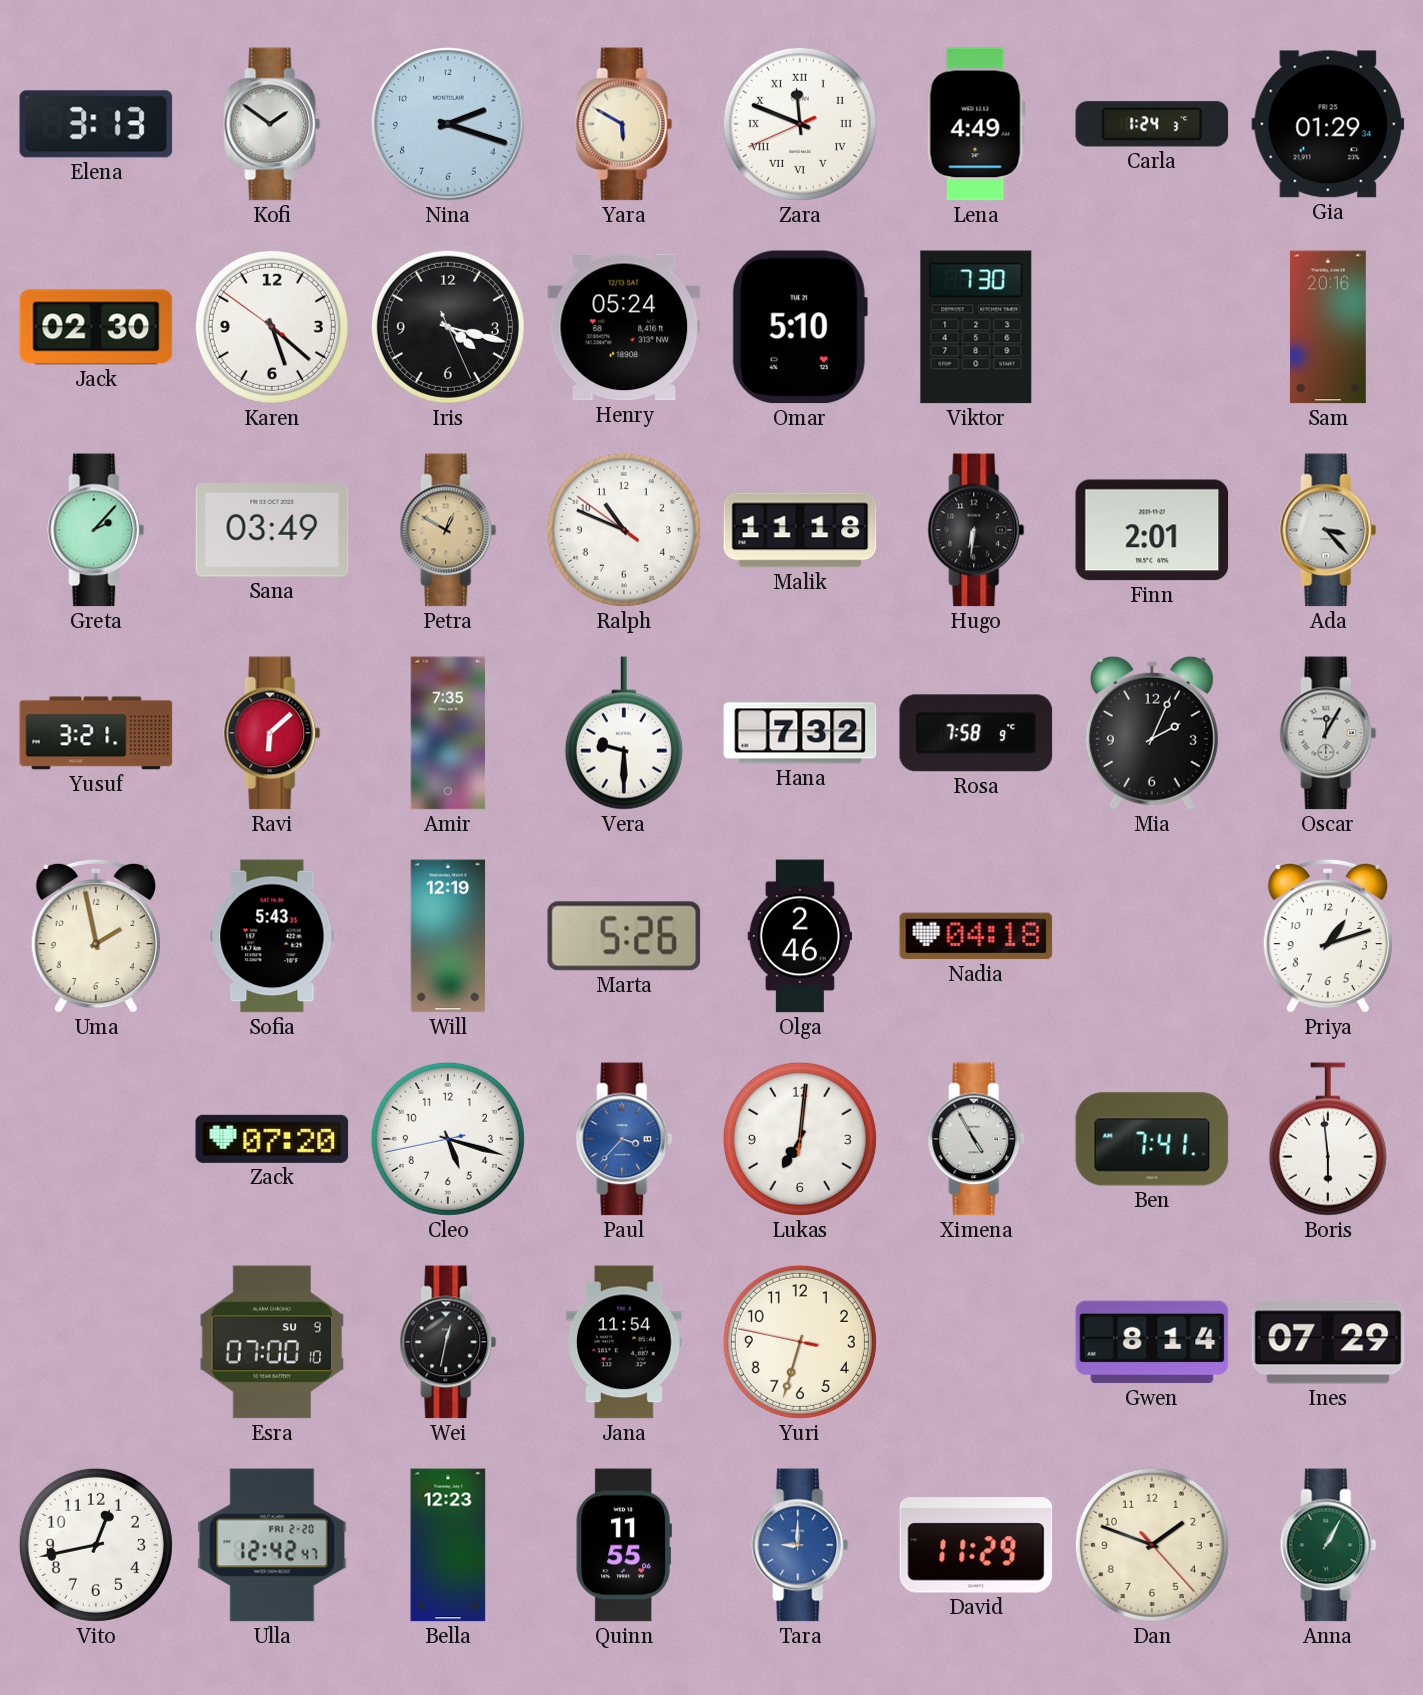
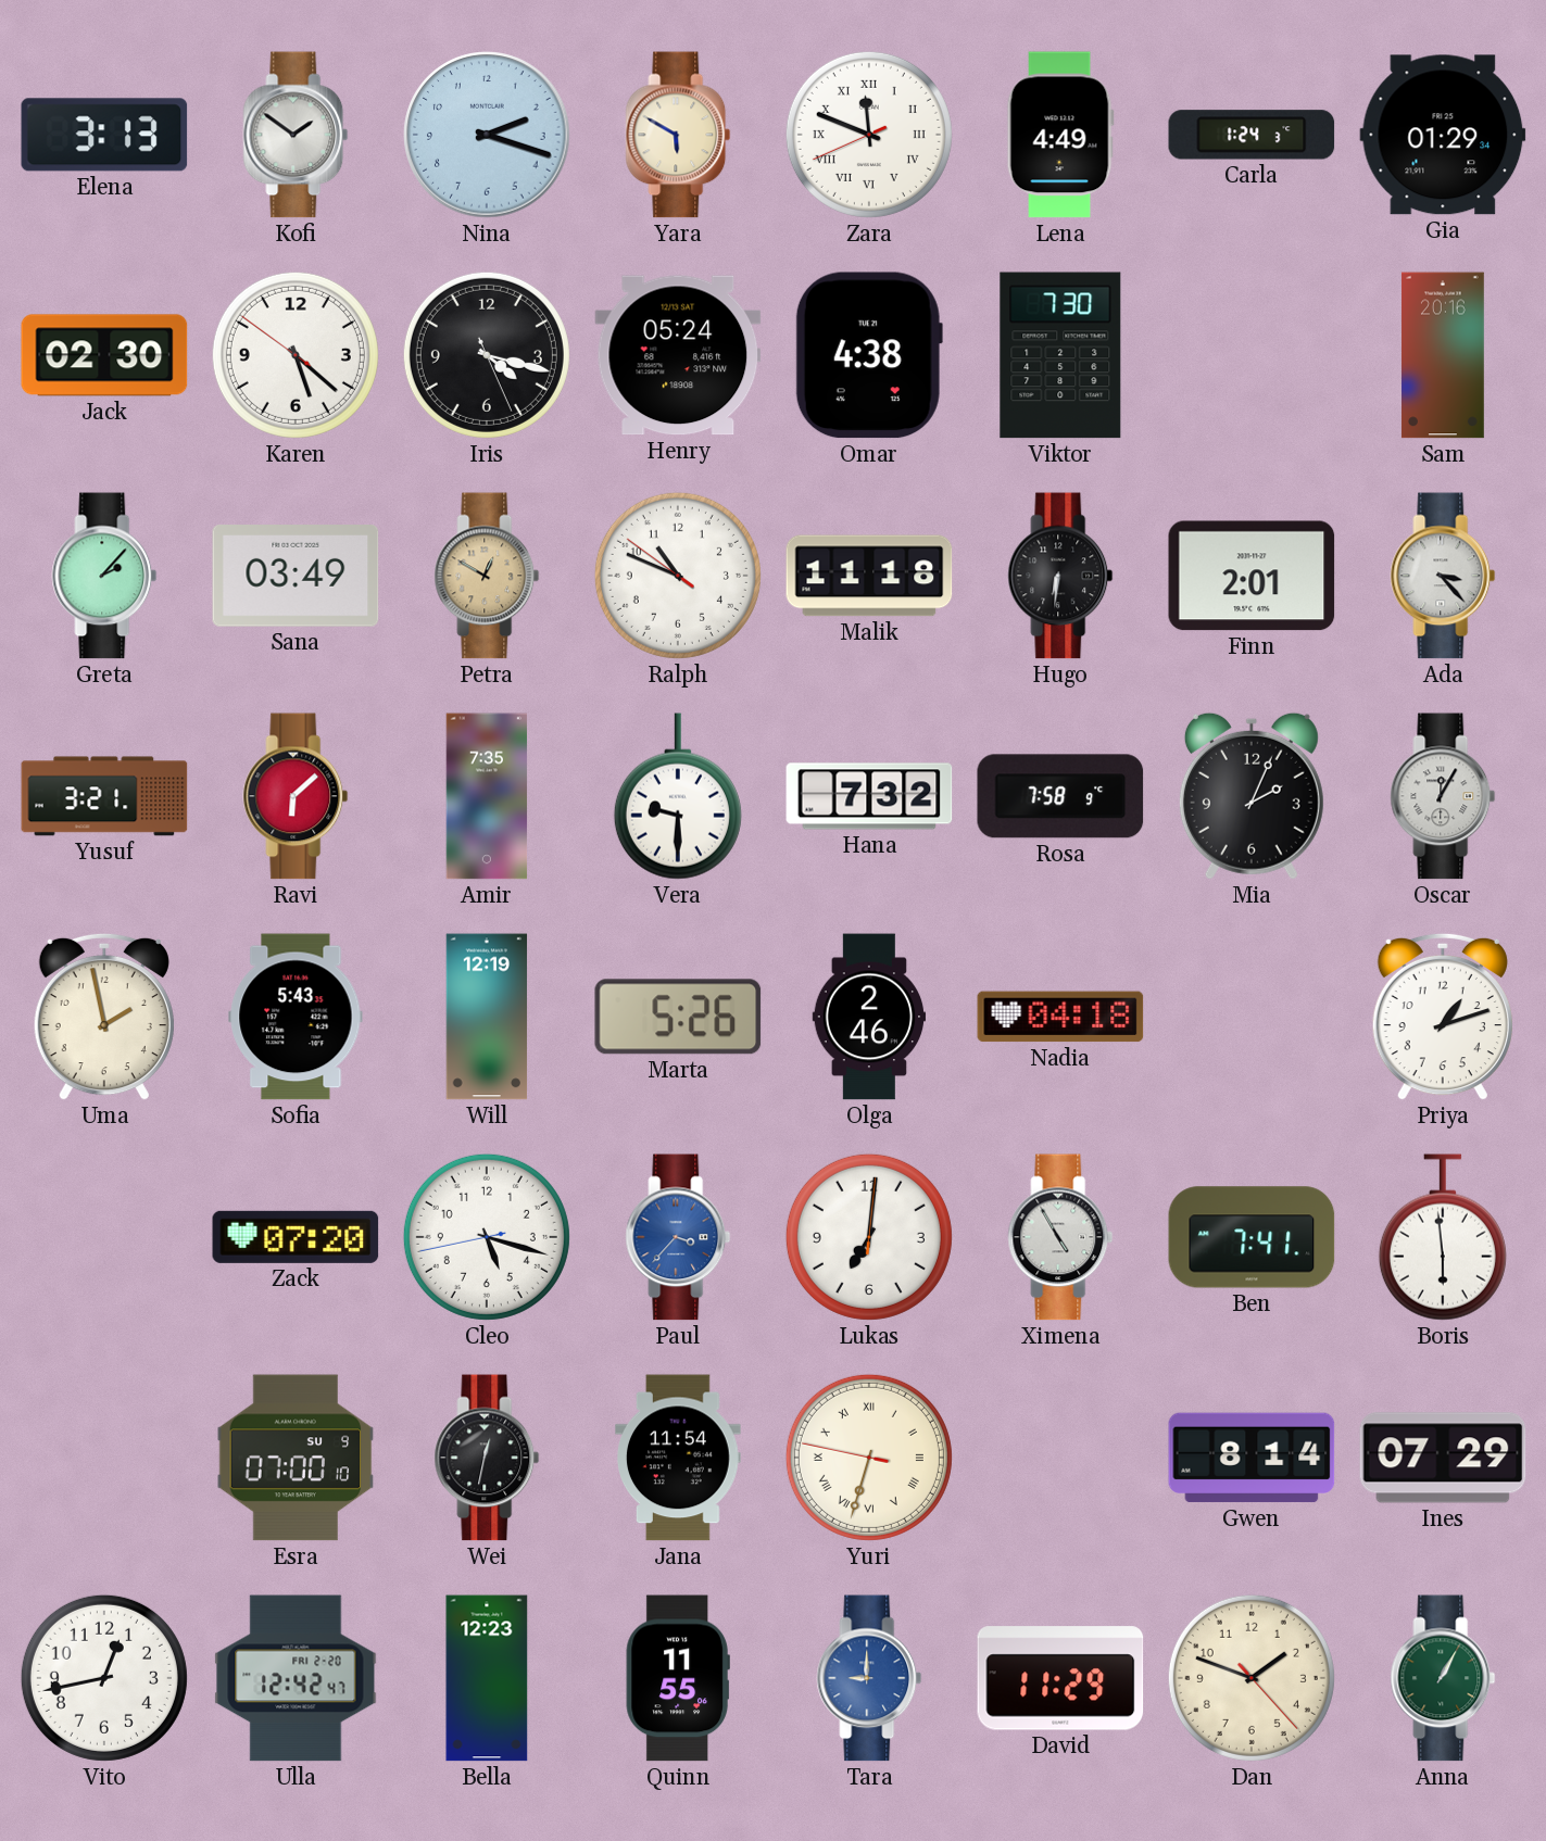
Omar: 5:10 -> 4:38
Yuri numerals: Arabic -> Roman
